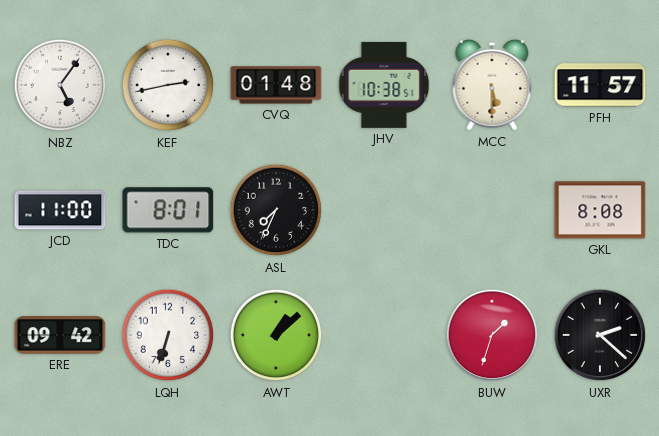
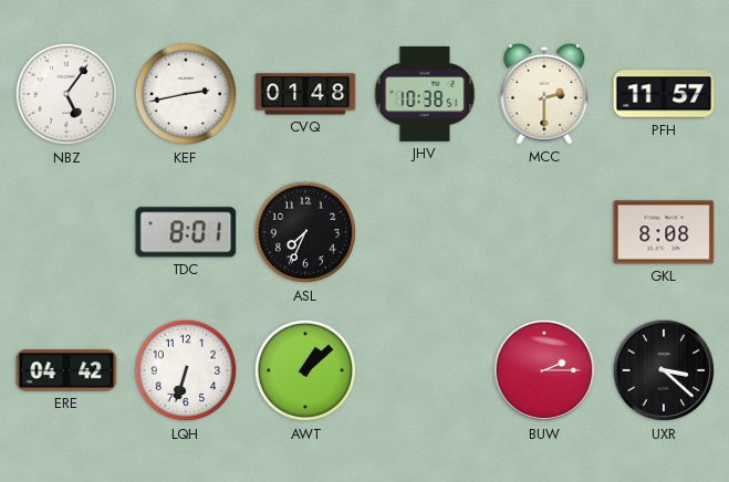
MCC: 5:30 -> 2:30
JCD: 11:00 -> none
ERE: 09:42 -> 04:42
BUW: 1:33 -> 2:15
UXR: 2:22 -> 3:22
